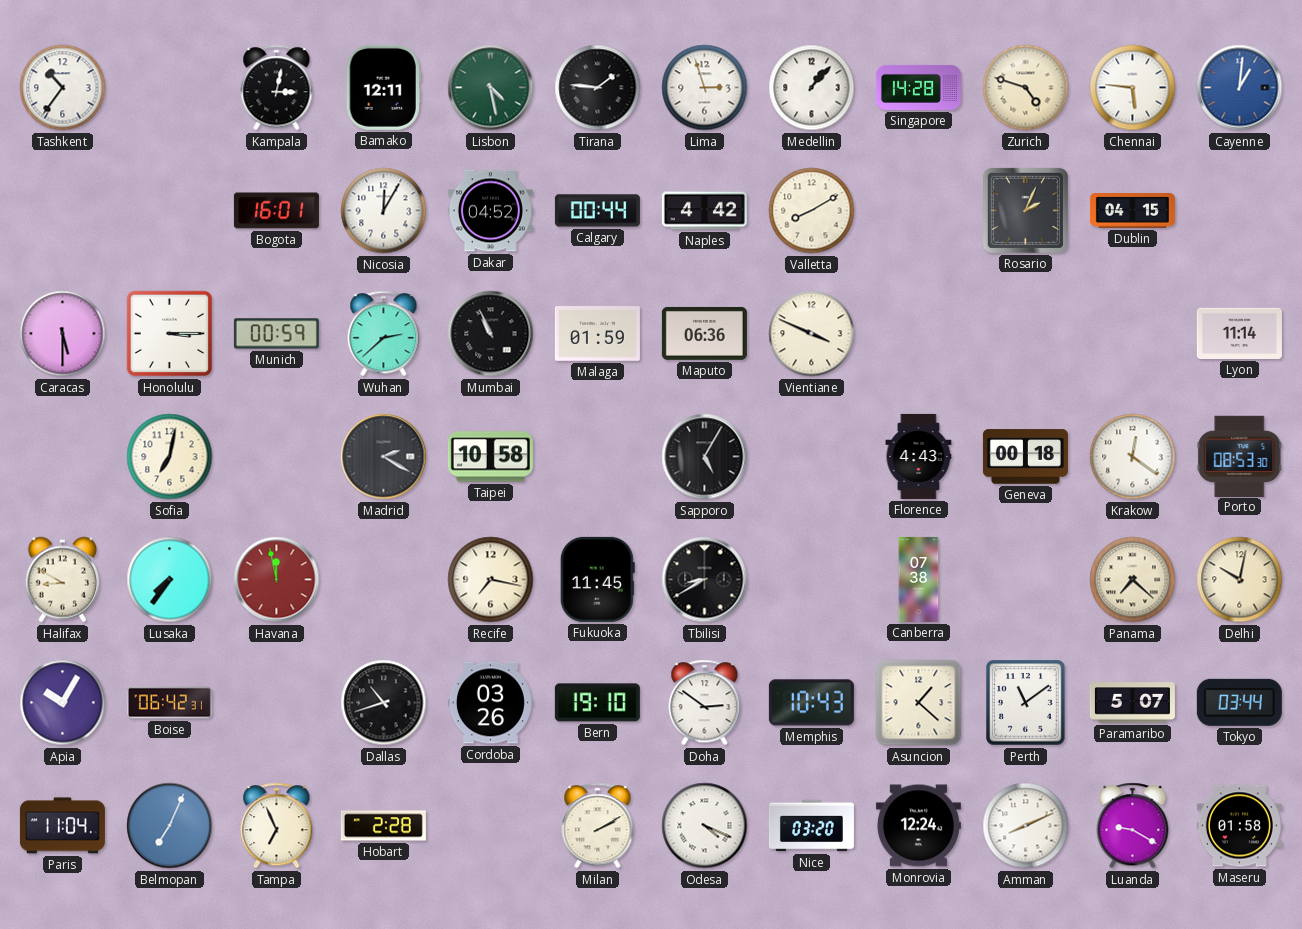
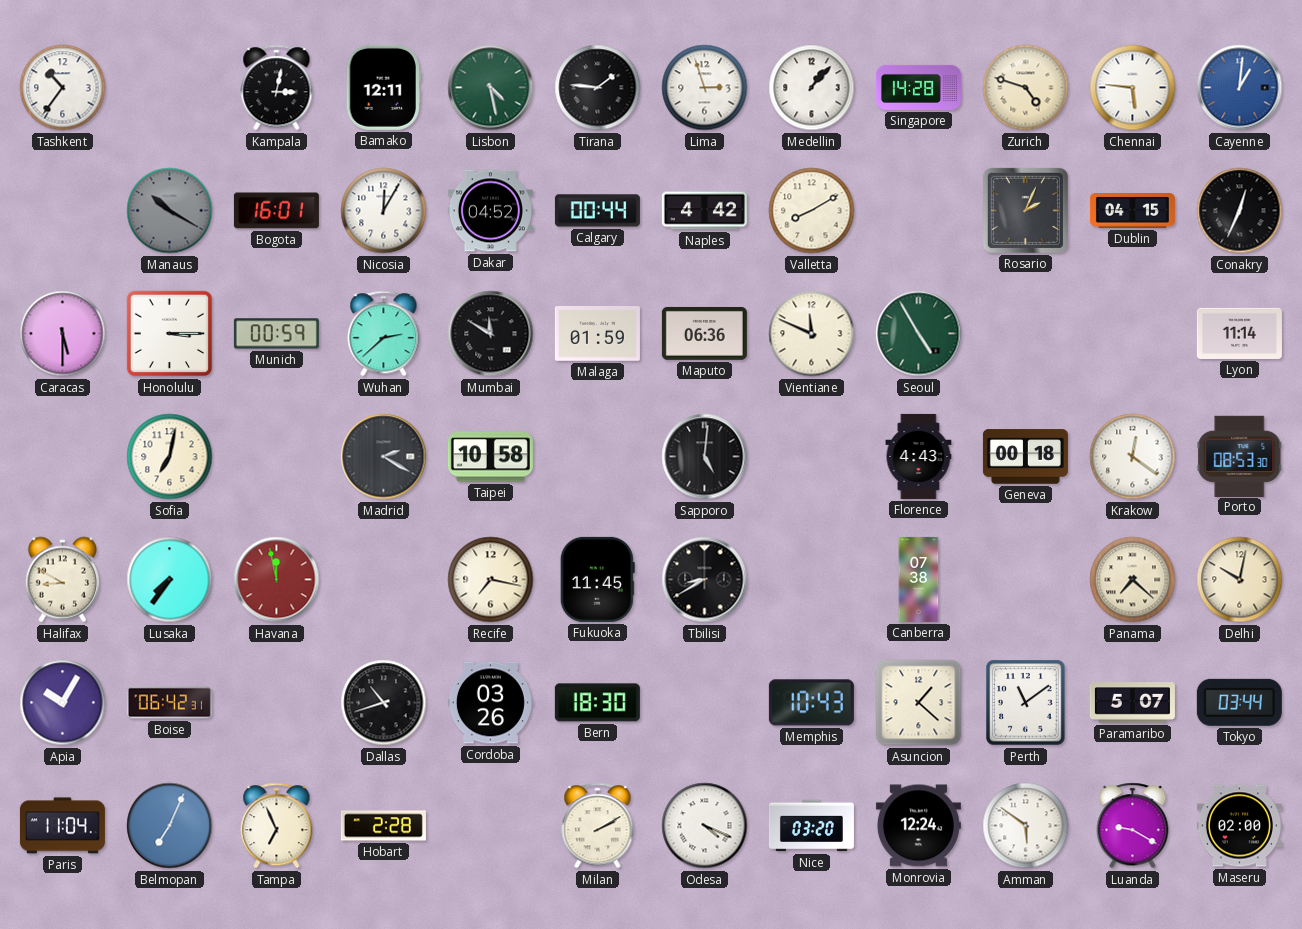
Manaus: none -> 10:20
Conakry: none -> 12:34
Mumbai: 10:56 -> 11:50
Vientiane: 3:49 -> 11:49
Seoul: none -> 4:55
Sapporo: 5:05 -> 5:01
Bern: 19:10 -> 18:30
Doha: 2:51 -> none
Amman: 8:11 -> 5:51
Maseru: 01:58 -> 02:00
